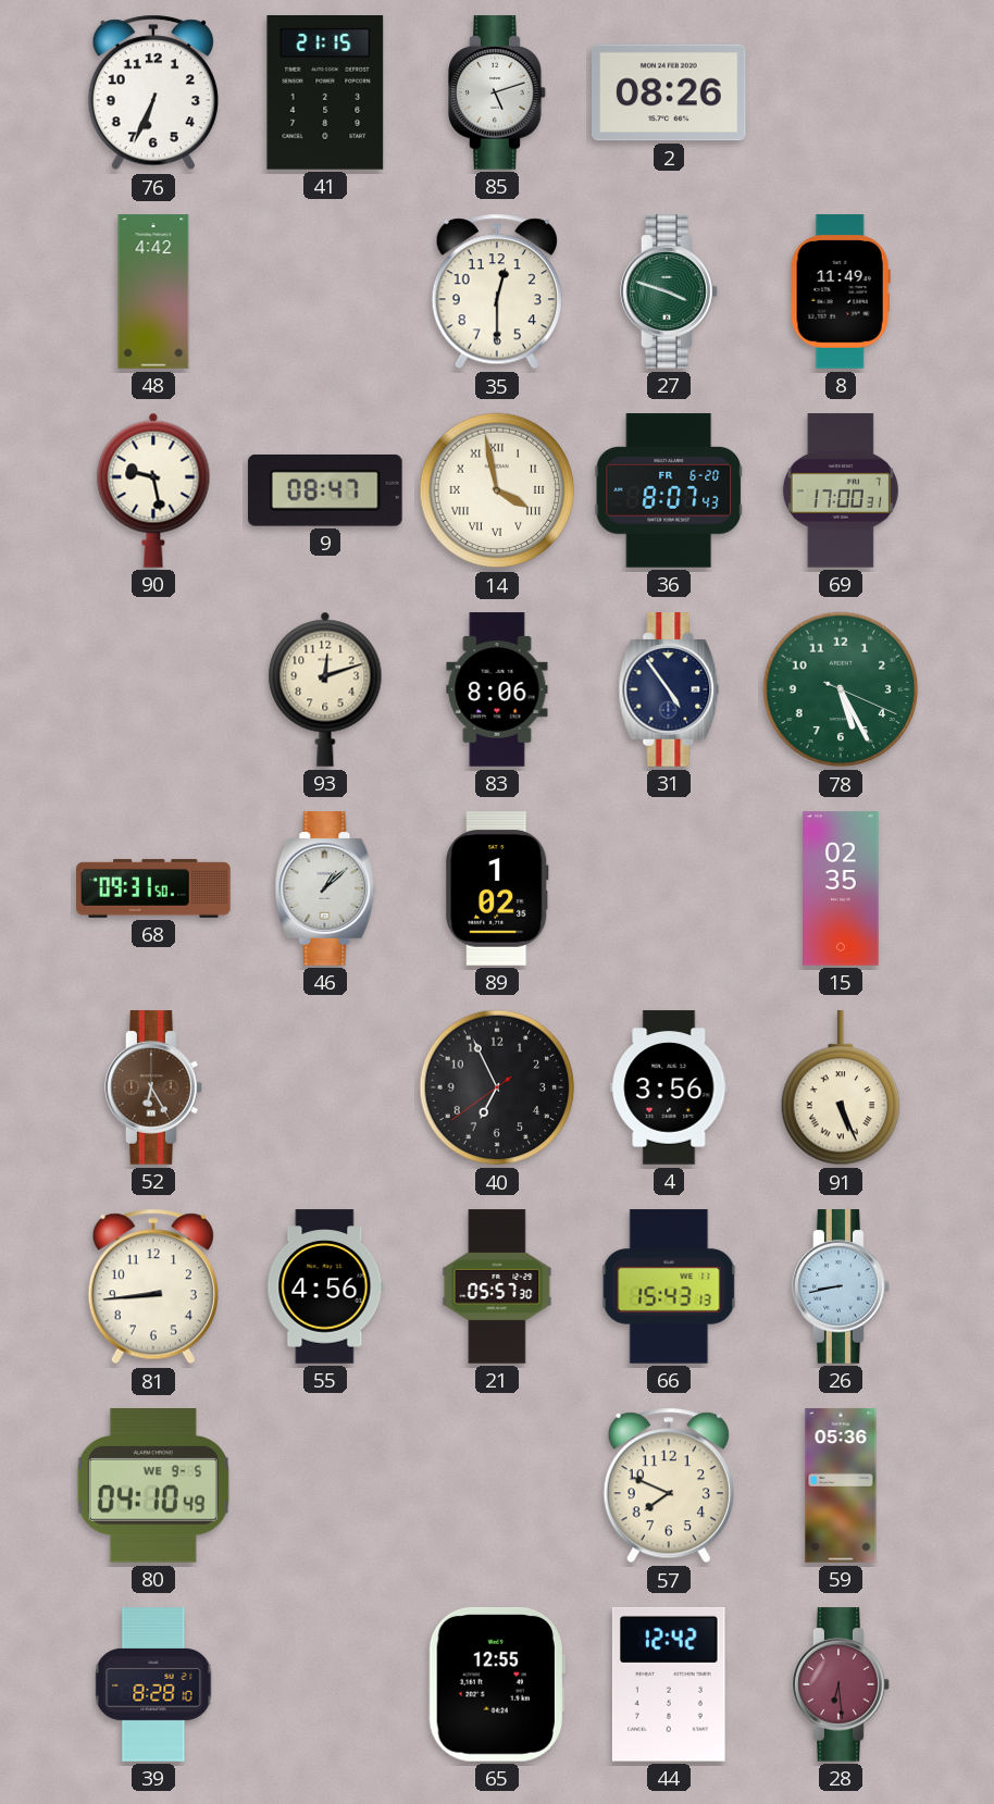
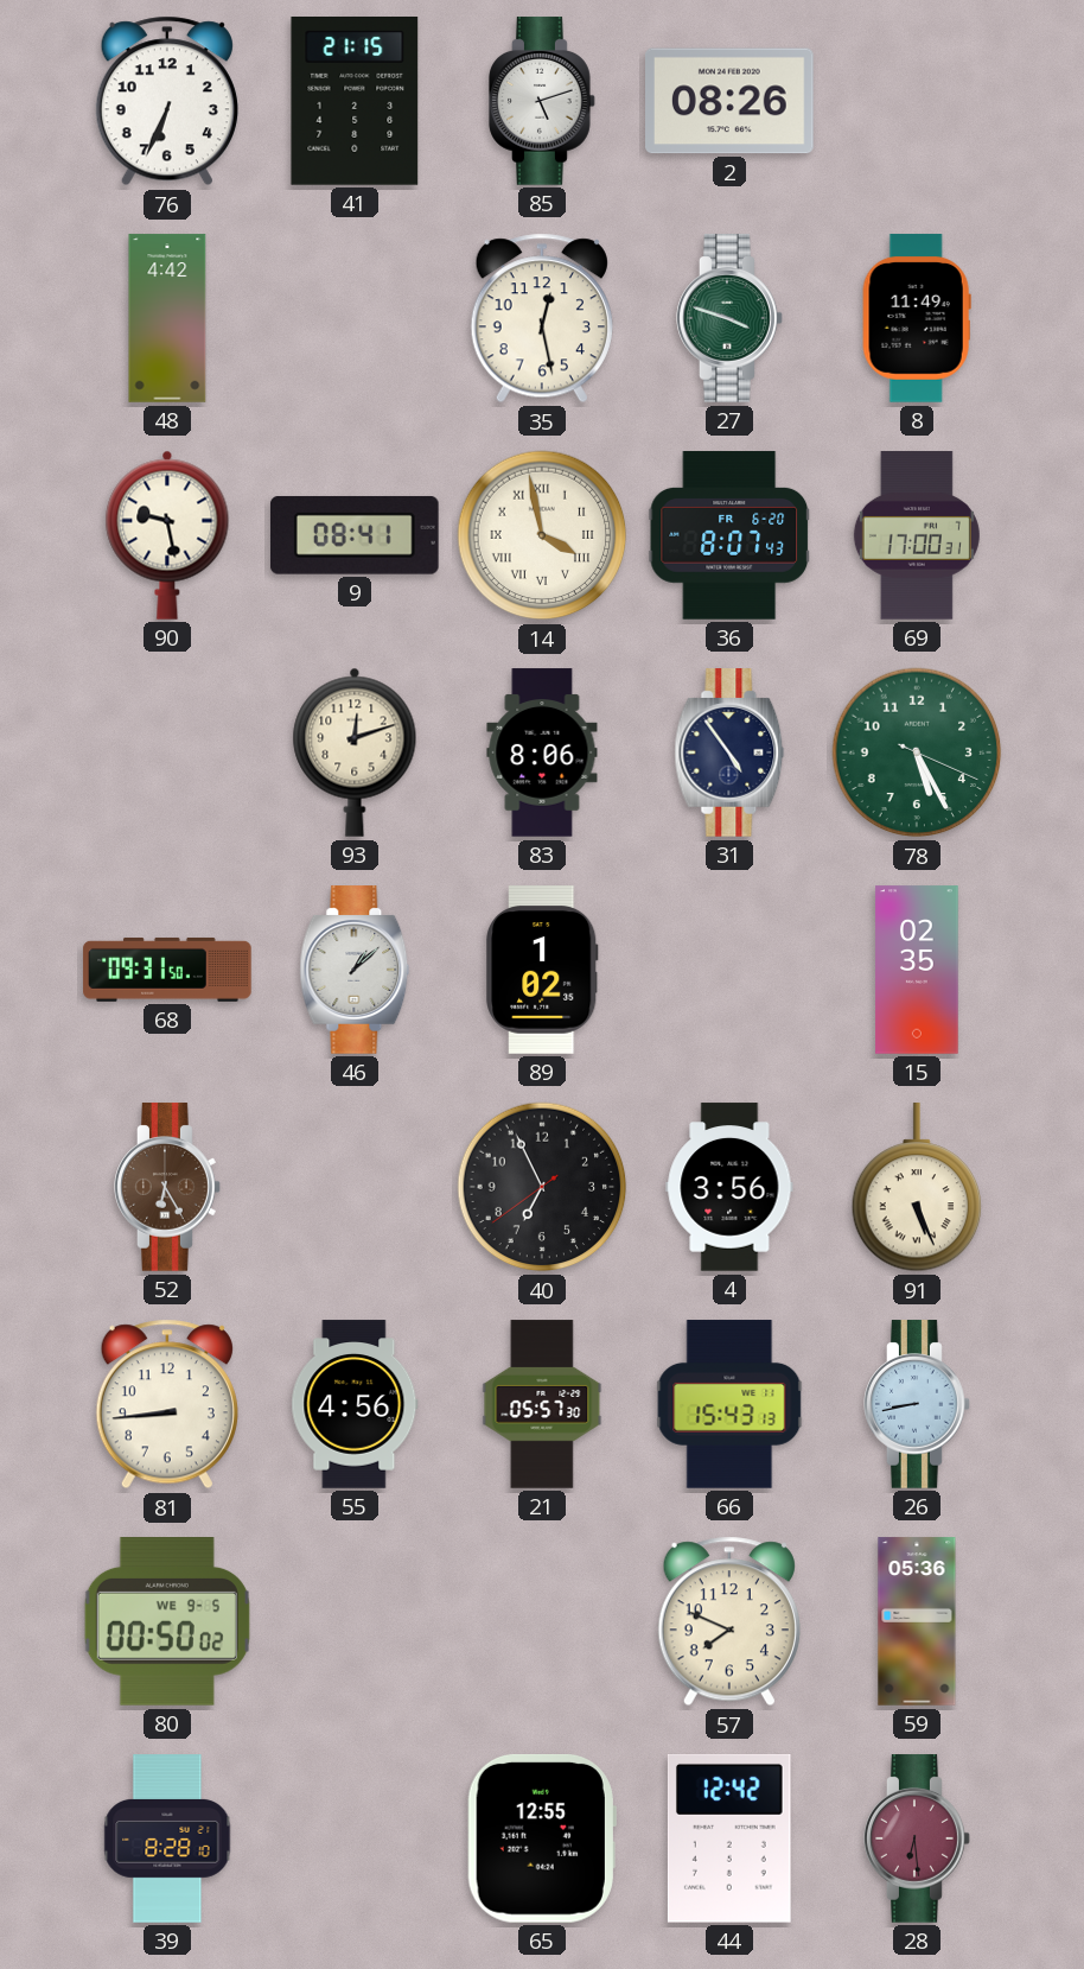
35: 12:30 -> 12:28
9: 08:47 -> 08:41
80: 04:10 -> 00:50
